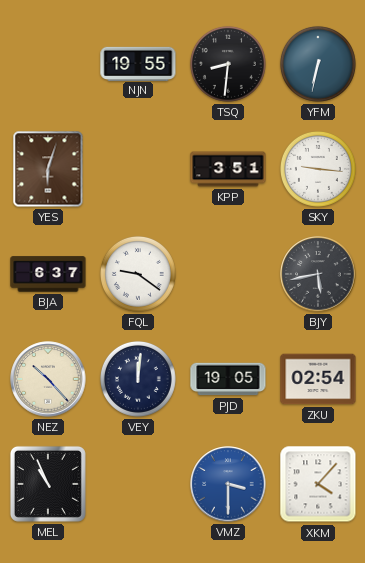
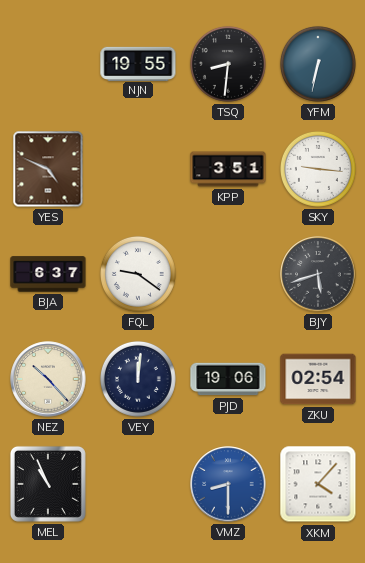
YES: 6:03 -> 4:49
BJY: 5:43 -> 5:42
PJD: 19:05 -> 19:06
VMZ: 3:30 -> 8:30
